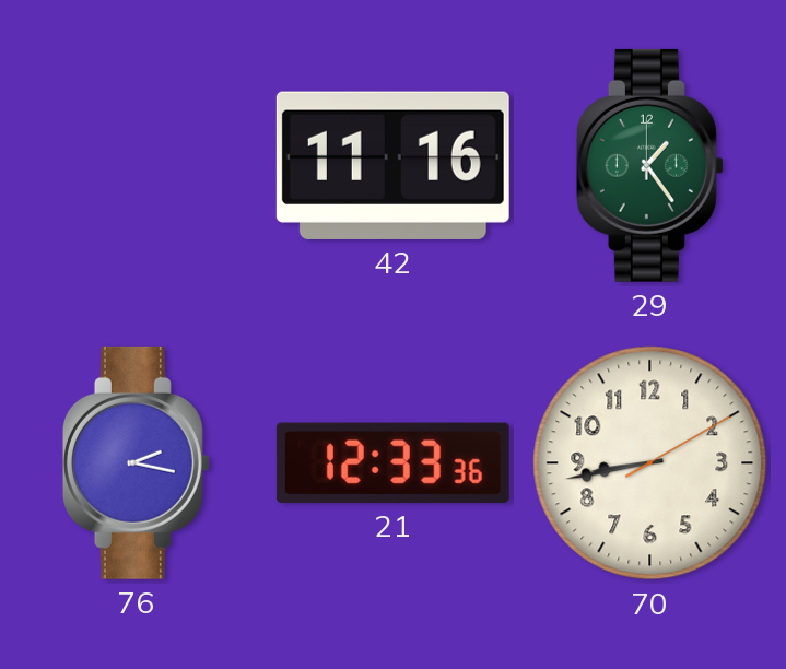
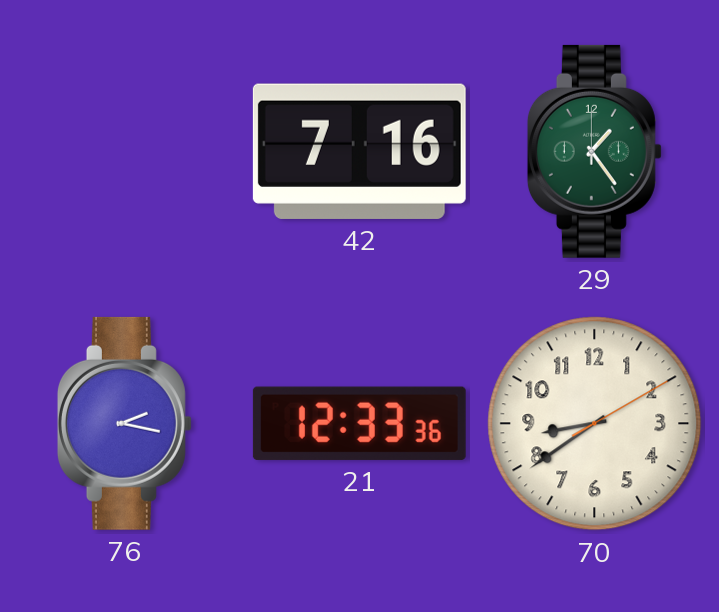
42: 11:16 -> 7:16
70: 8:43 -> 8:39
